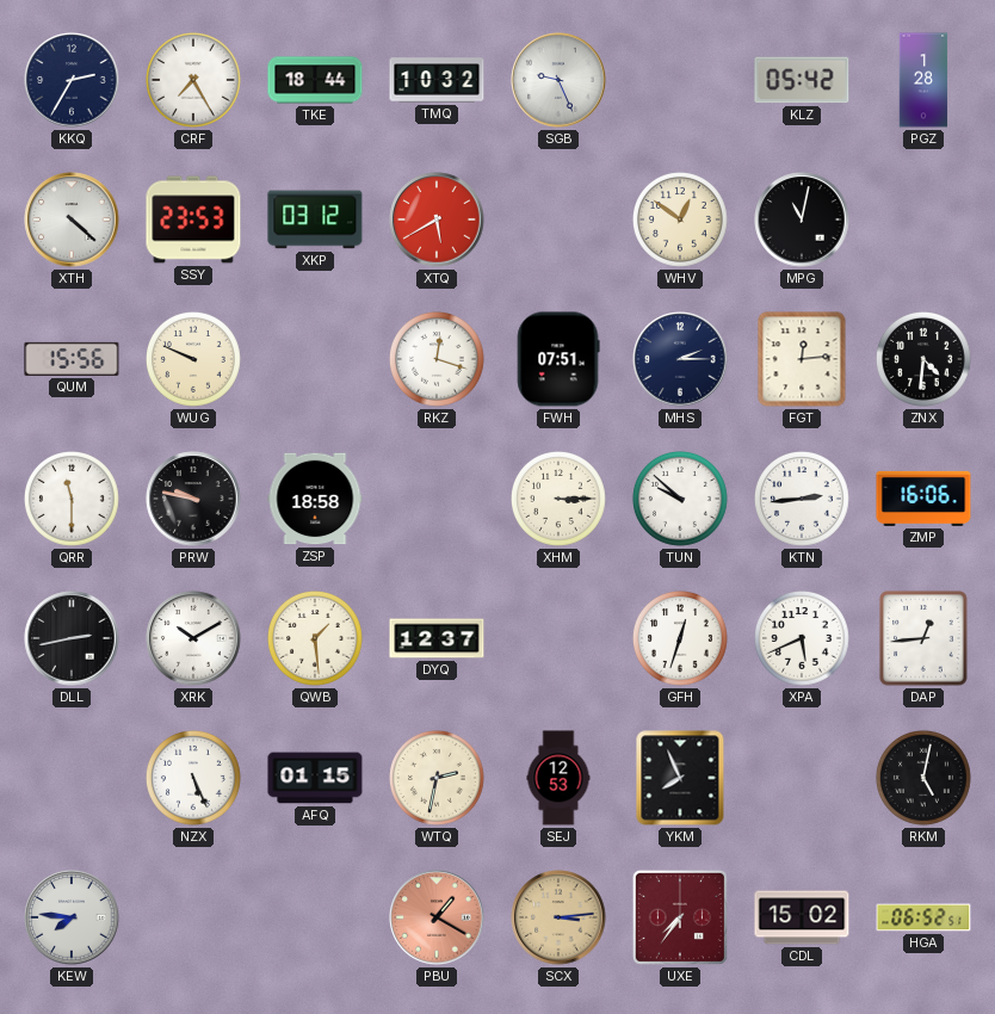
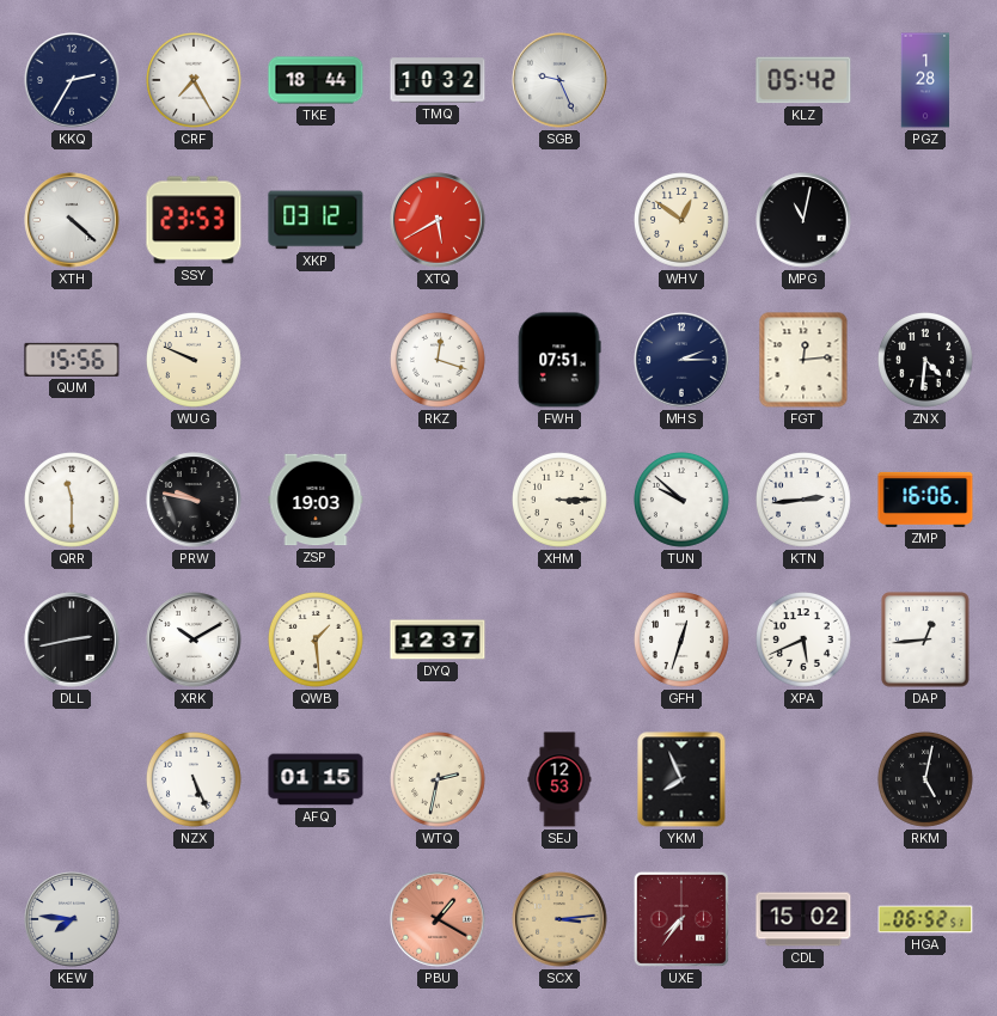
ZSP: 18:58 -> 19:03
